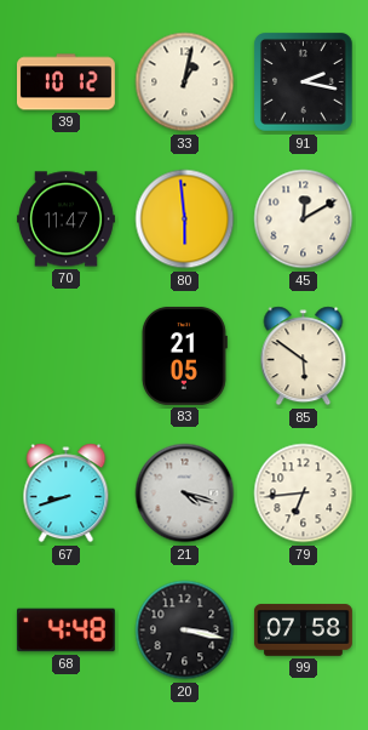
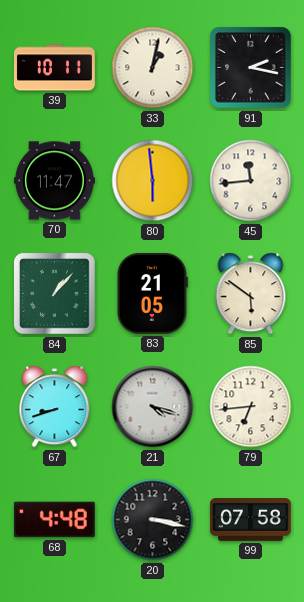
39: 10:12 -> 10:11
45: 12:10 -> 11:44
84: none -> 1:07
